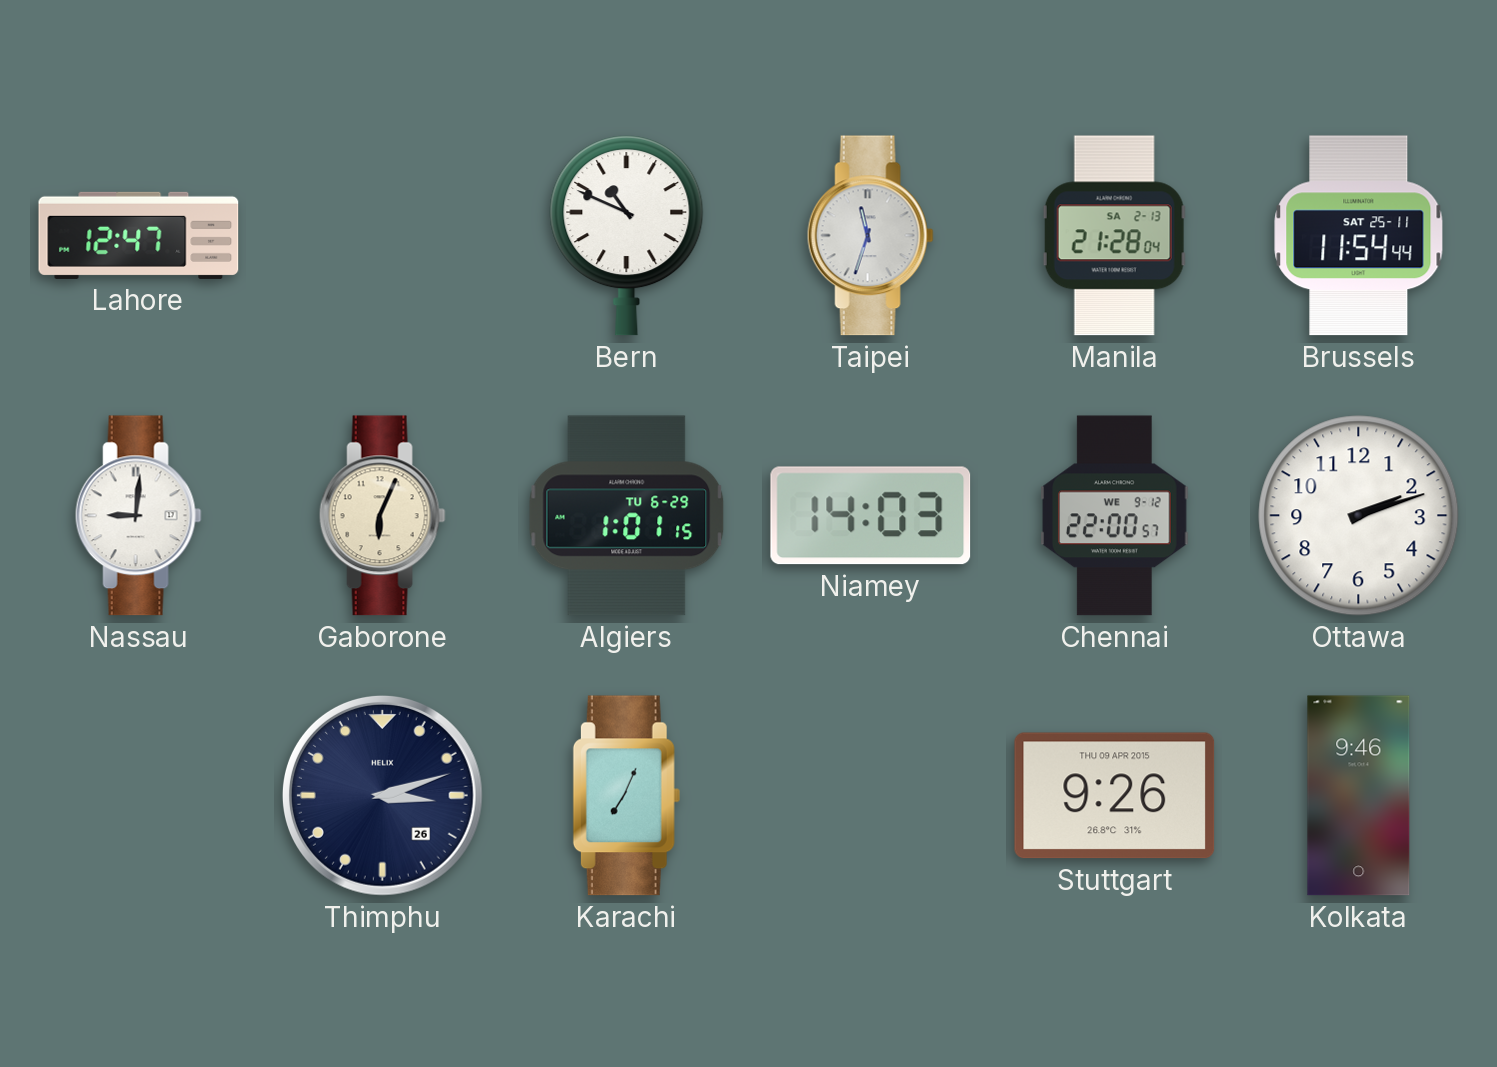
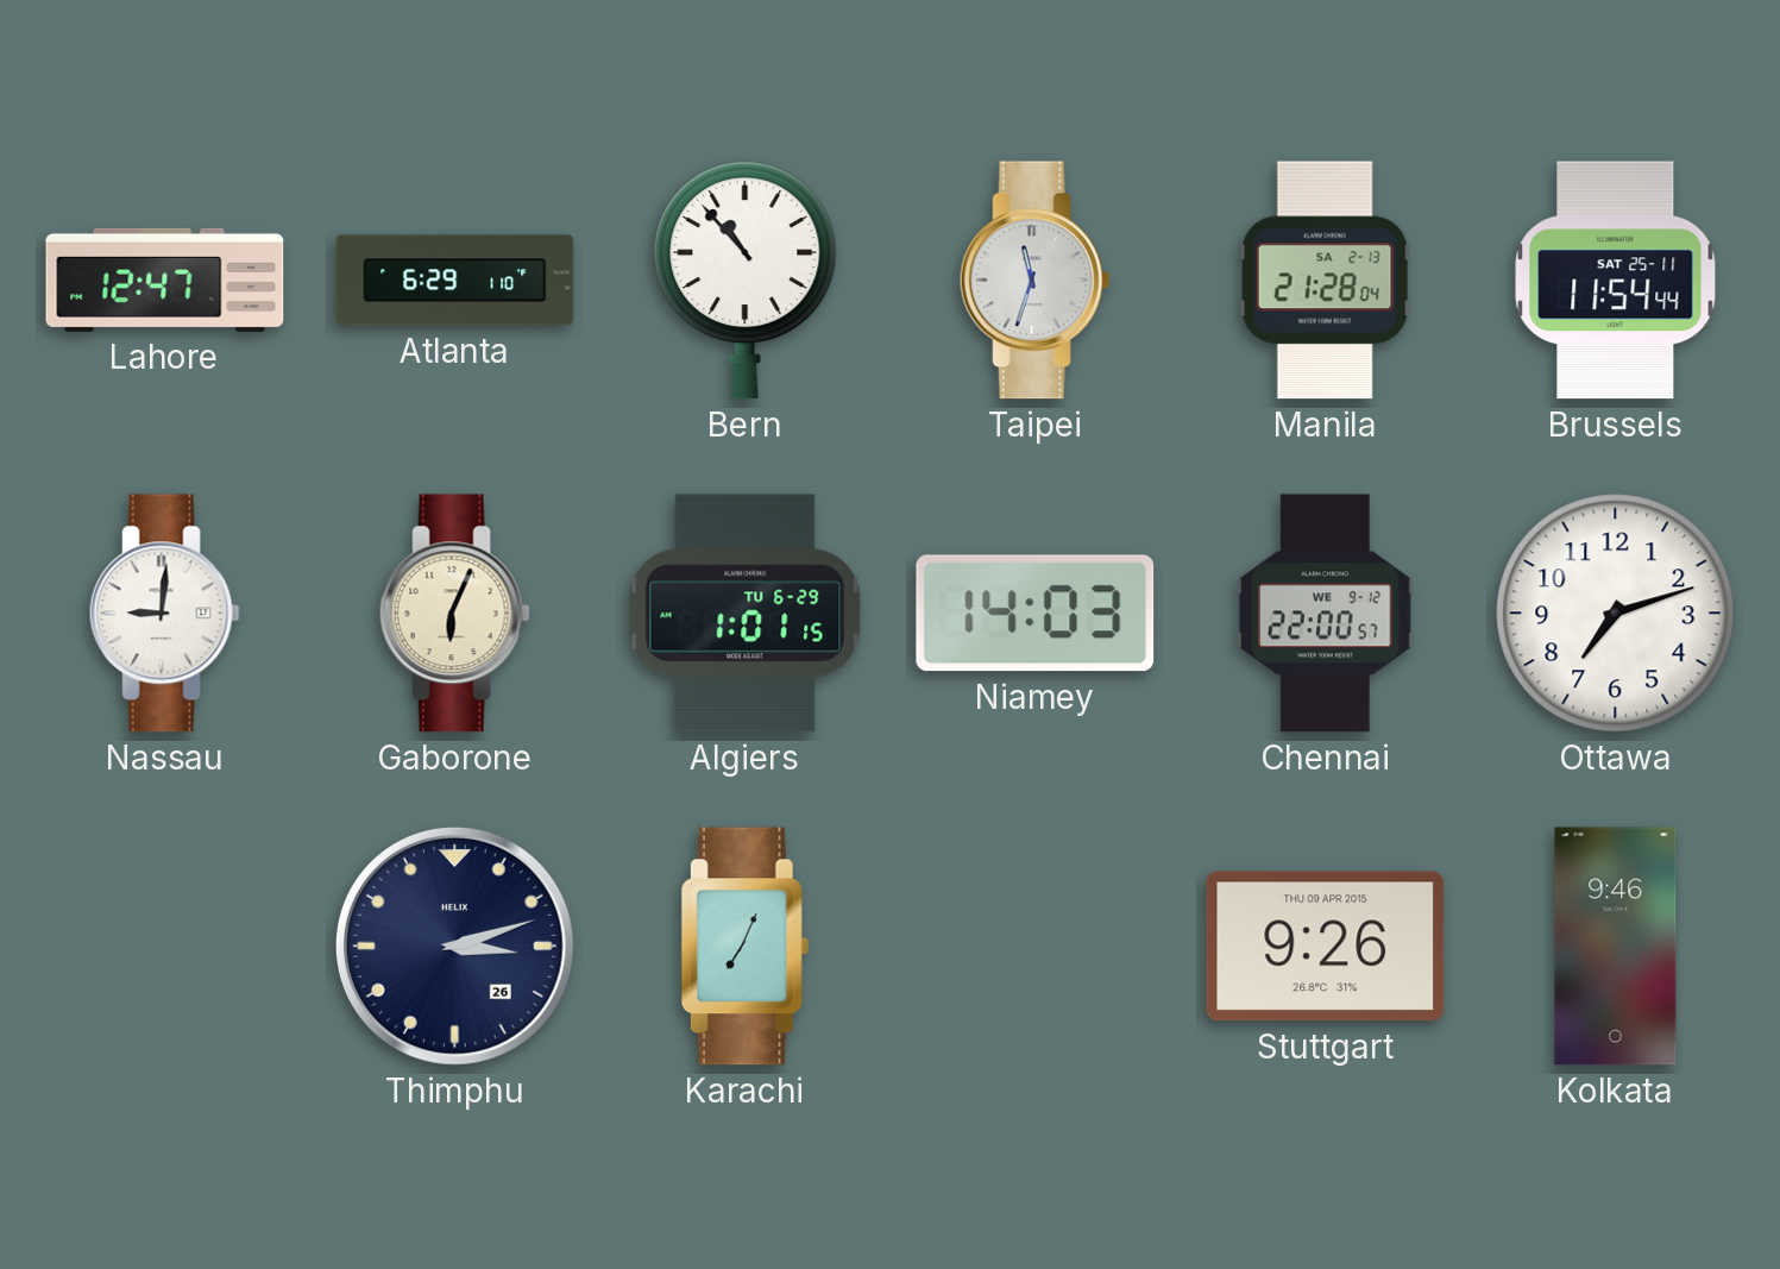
Atlanta: none -> 6:29
Bern: 10:49 -> 10:53
Ottawa: 2:12 -> 7:12
